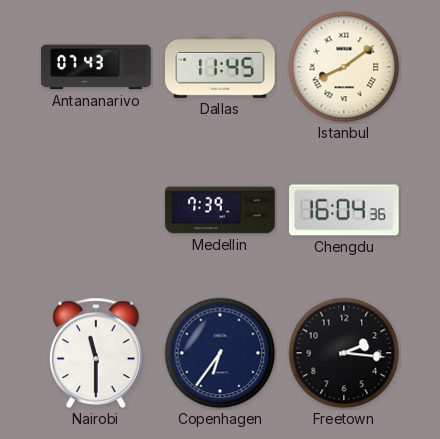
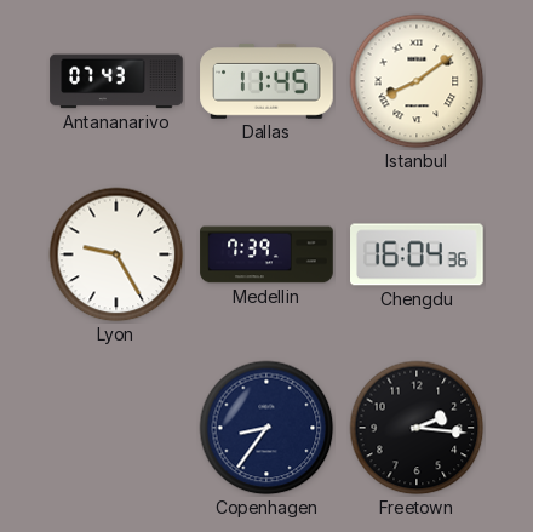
Lyon: none -> 9:25
Nairobi: 11:30 -> none
Copenhagen: 6:36 -> 8:36
